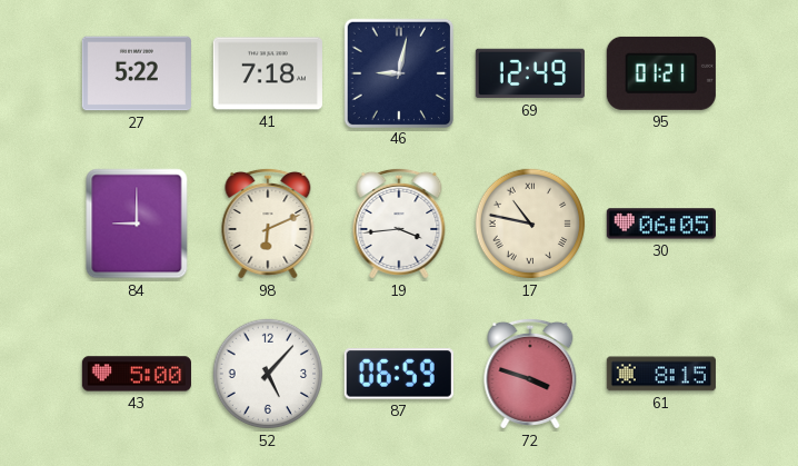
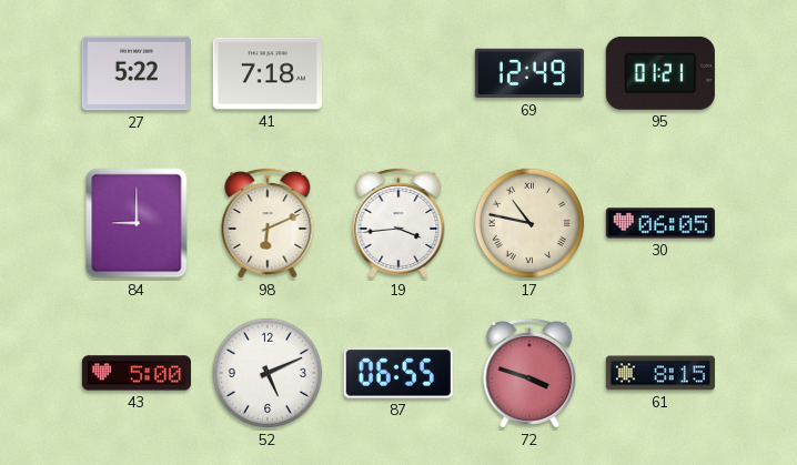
46: 9:02 -> none
52: 5:07 -> 5:11
87: 06:59 -> 06:55
